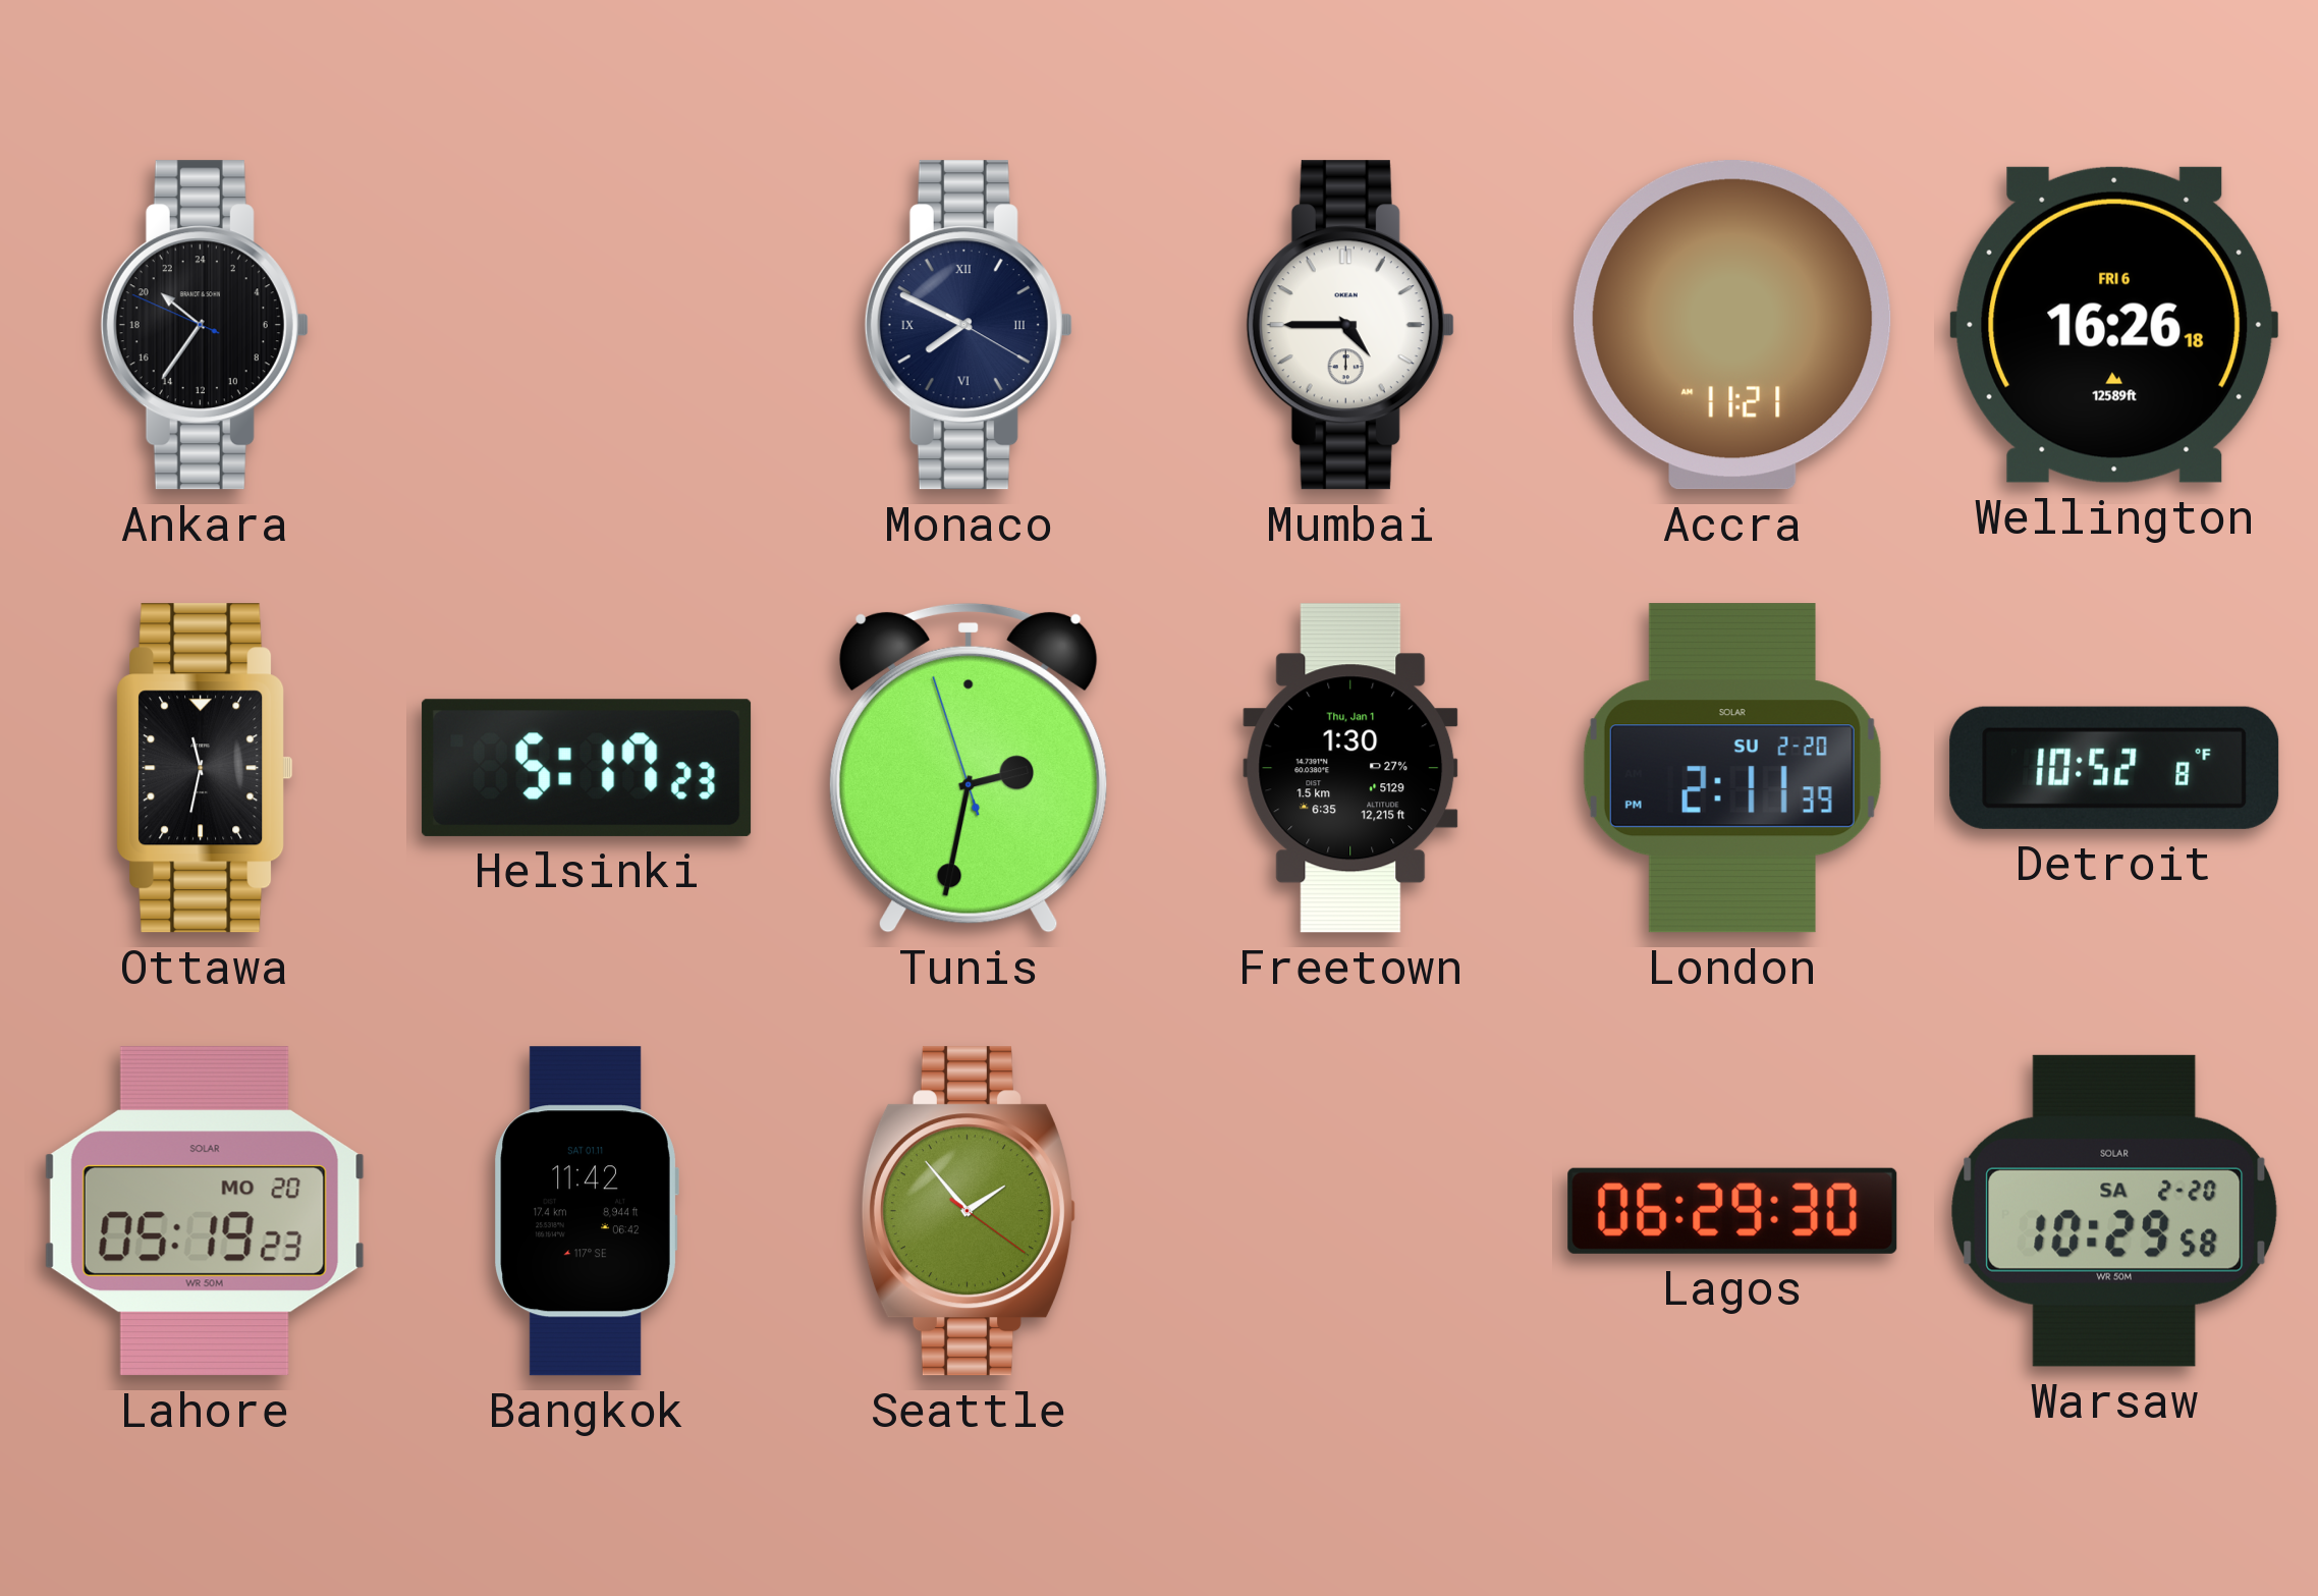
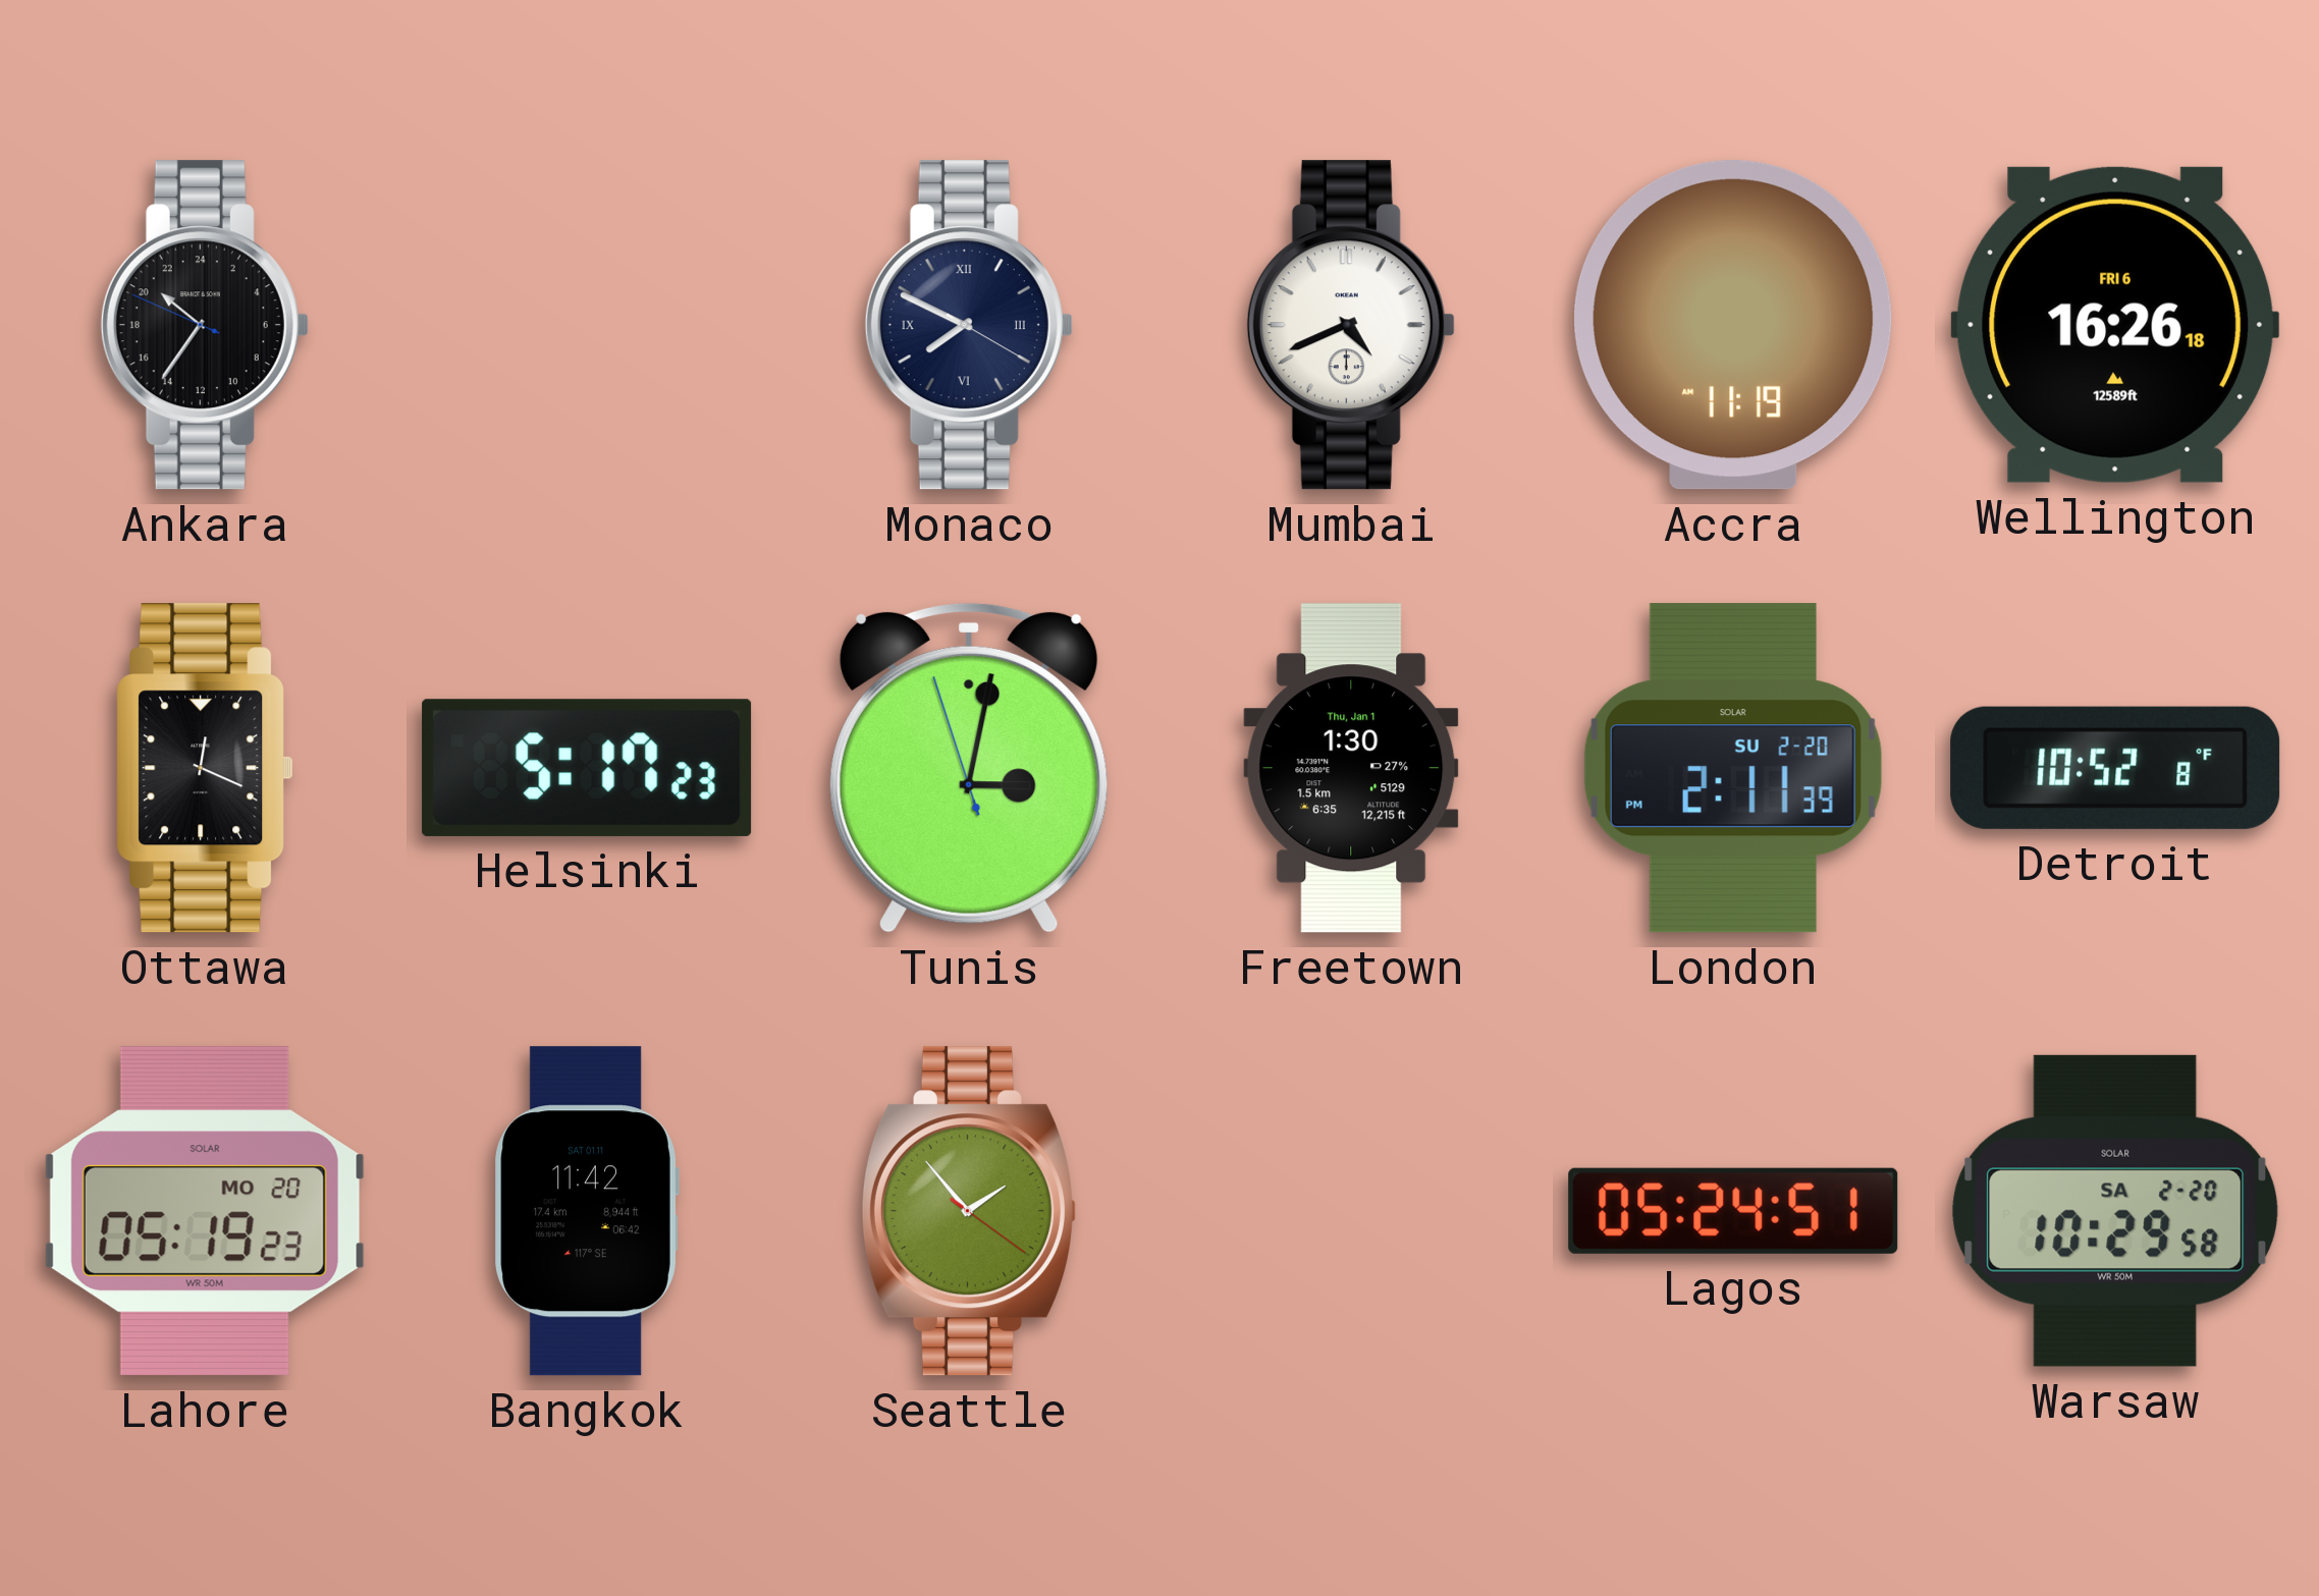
Mumbai: 4:45 -> 4:41
Accra: 11:21 -> 11:19
Ottawa: 11:32 -> 12:19
Tunis: 2:31 -> 3:01
Lagos: 06:29 -> 05:24
